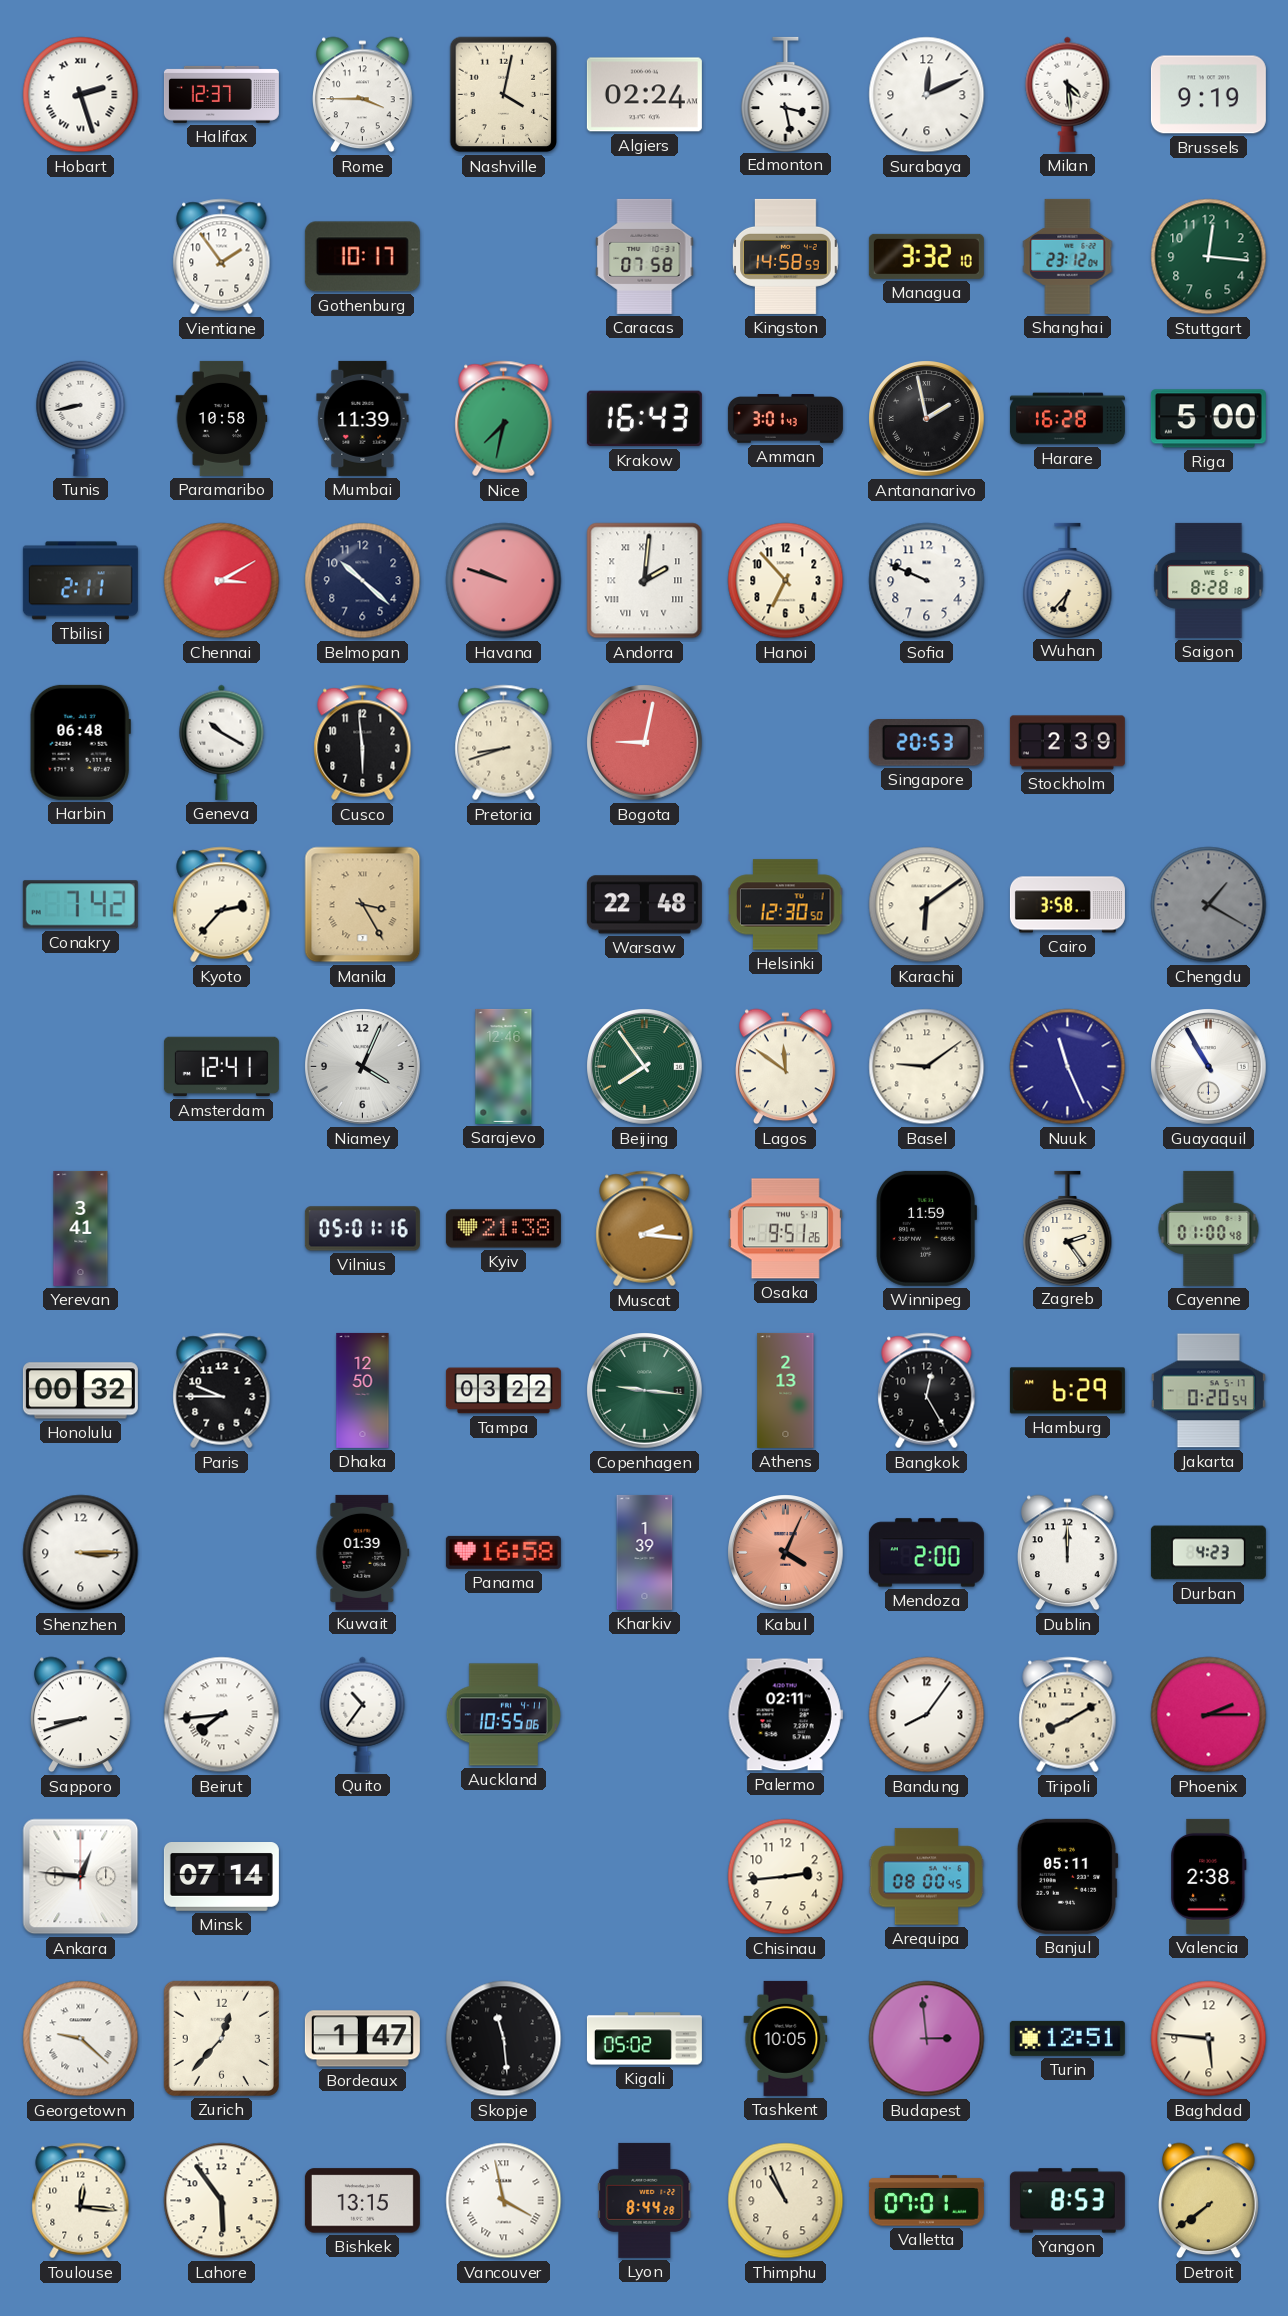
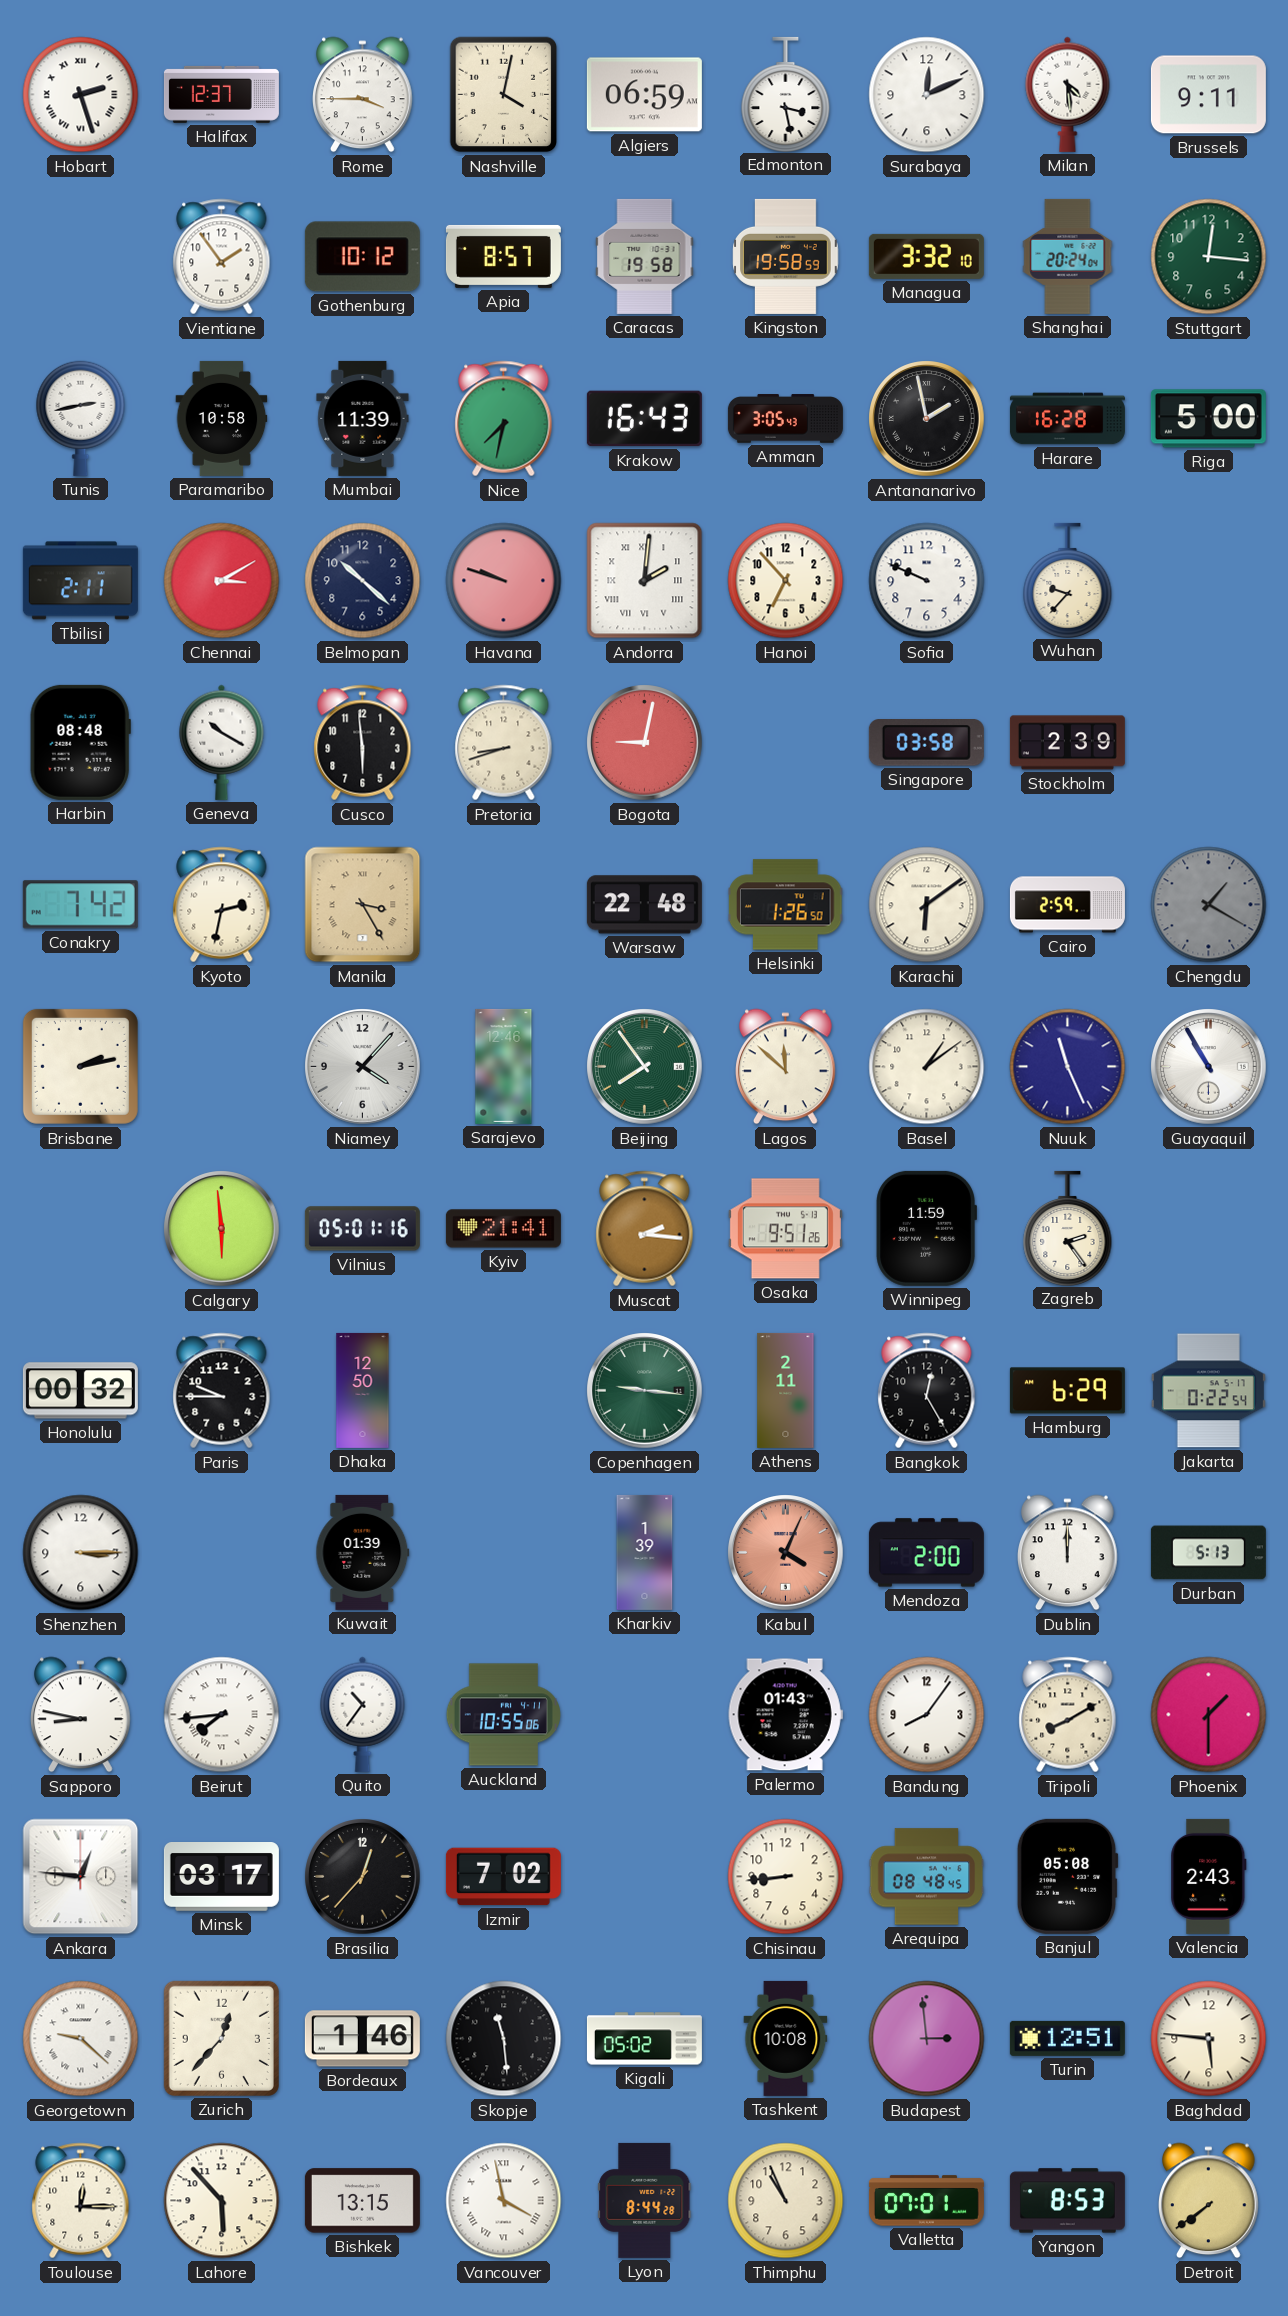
Algiers: 02:24 -> 06:59
Brussels: 9:19 -> 9:11
Gothenburg: 10:17 -> 10:12
Apia: none -> 8:57
Caracas: 07:58 -> 19:58
Kingston: 14:58 -> 19:58
Shanghai: 23:12 -> 20:24
Tunis: 8:43 -> 2:43
Amman: 3:01 -> 3:05
Wuhan: 6:37 -> 9:37
Saigon: 8:28 -> none
Harbin: 06:48 -> 08:48
Singapore: 20:53 -> 03:58
Kyoto: 2:37 -> 2:32
Helsinki: 12:30 -> 1:26
Cairo: 3:58 -> 2:59
Brisbane: none -> 2:13
Amsterdam: 12:41 -> none
Niamey: 4:04 -> 4:07
Lagos: 11:51 -> 11:52
Basel: 9:09 -> 1:09
Yerevan: 3:41 -> none
Calgary: none -> 5:59
Kyiv: 21:38 -> 21:41
Cayenne: 01:00 -> none
Tampa: 03:22 -> none
Athens: 2:13 -> 2:11
Jakarta: 0:20 -> 0:22
Panama: 16:58 -> none
Durban: 4:23 -> 5:13
Sapporo: 8:42 -> 8:47
Palermo: 02:11 -> 01:43
Phoenix: 2:15 -> 1:30
Minsk: 07:14 -> 03:17
Brasilia: none -> 12:37
Izmir: none -> 7:02
Chisinau: 2:44 -> 8:44
Arequipa: 08:00 -> 08:48
Banjul: 05:11 -> 05:08
Valencia: 2:38 -> 2:43
Bordeaux: 1:47 -> 1:46
Tashkent: 10:05 -> 10:08
Toulouse: 12:16 -> 12:15
Lahore: 5:54 -> 5:53
